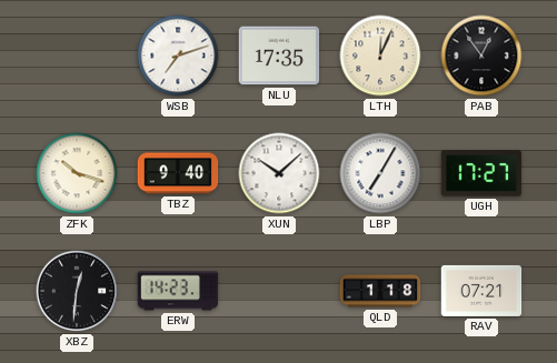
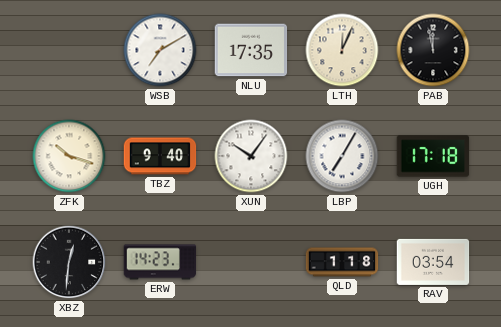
WSB: 7:12 -> 7:10
PAB: 12:54 -> 11:58
XUN: 10:08 -> 10:06
UGH: 17:27 -> 17:18
RAV: 07:21 -> 03:54
